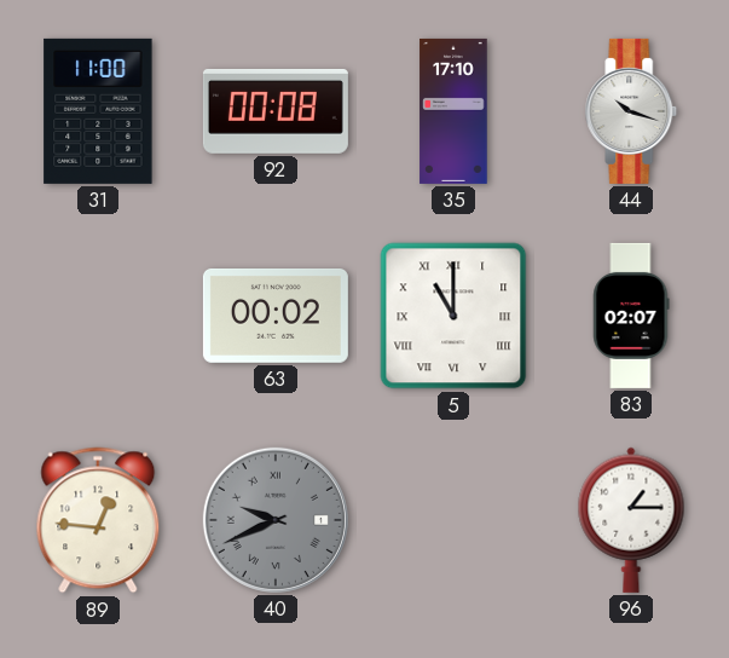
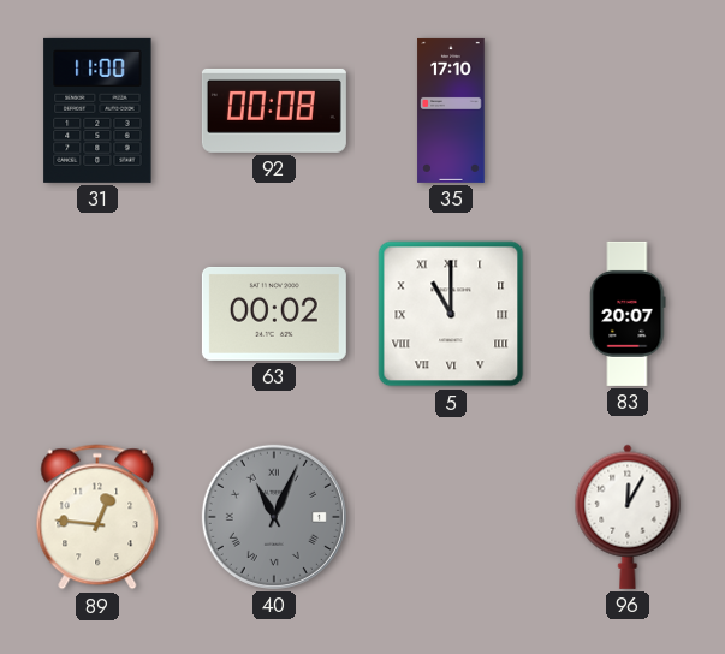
44: 10:18 -> none
83: 02:07 -> 20:07
40: 9:41 -> 11:04
96: 1:15 -> 12:05
